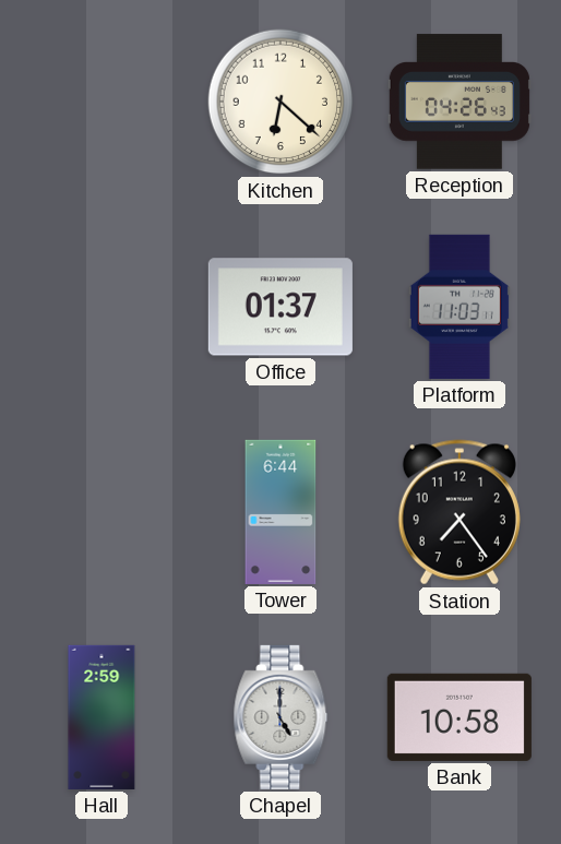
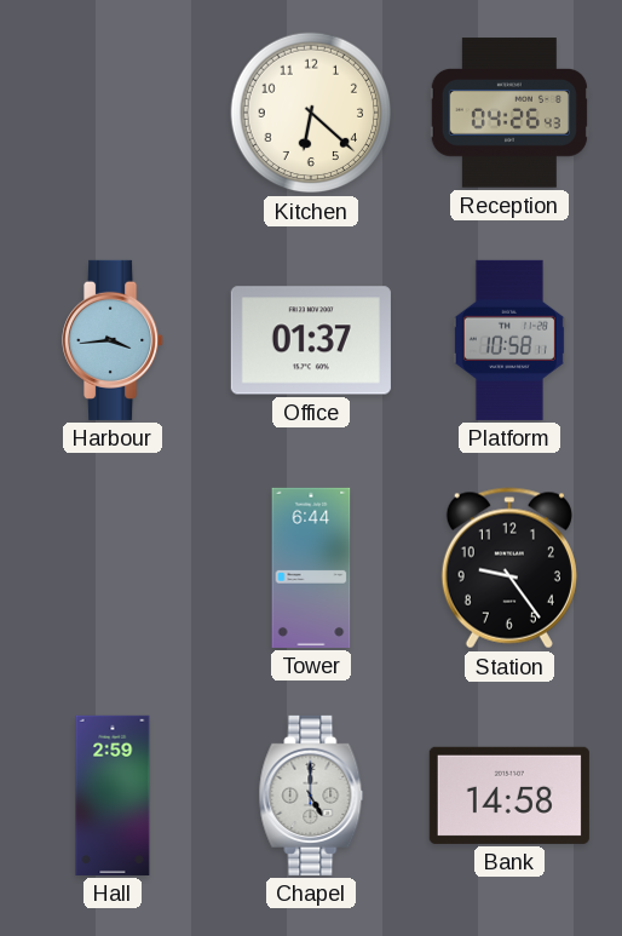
Harbour: none -> 3:44
Platform: 11:03 -> 10:58
Station: 7:24 -> 9:24
Bank: 10:58 -> 14:58
